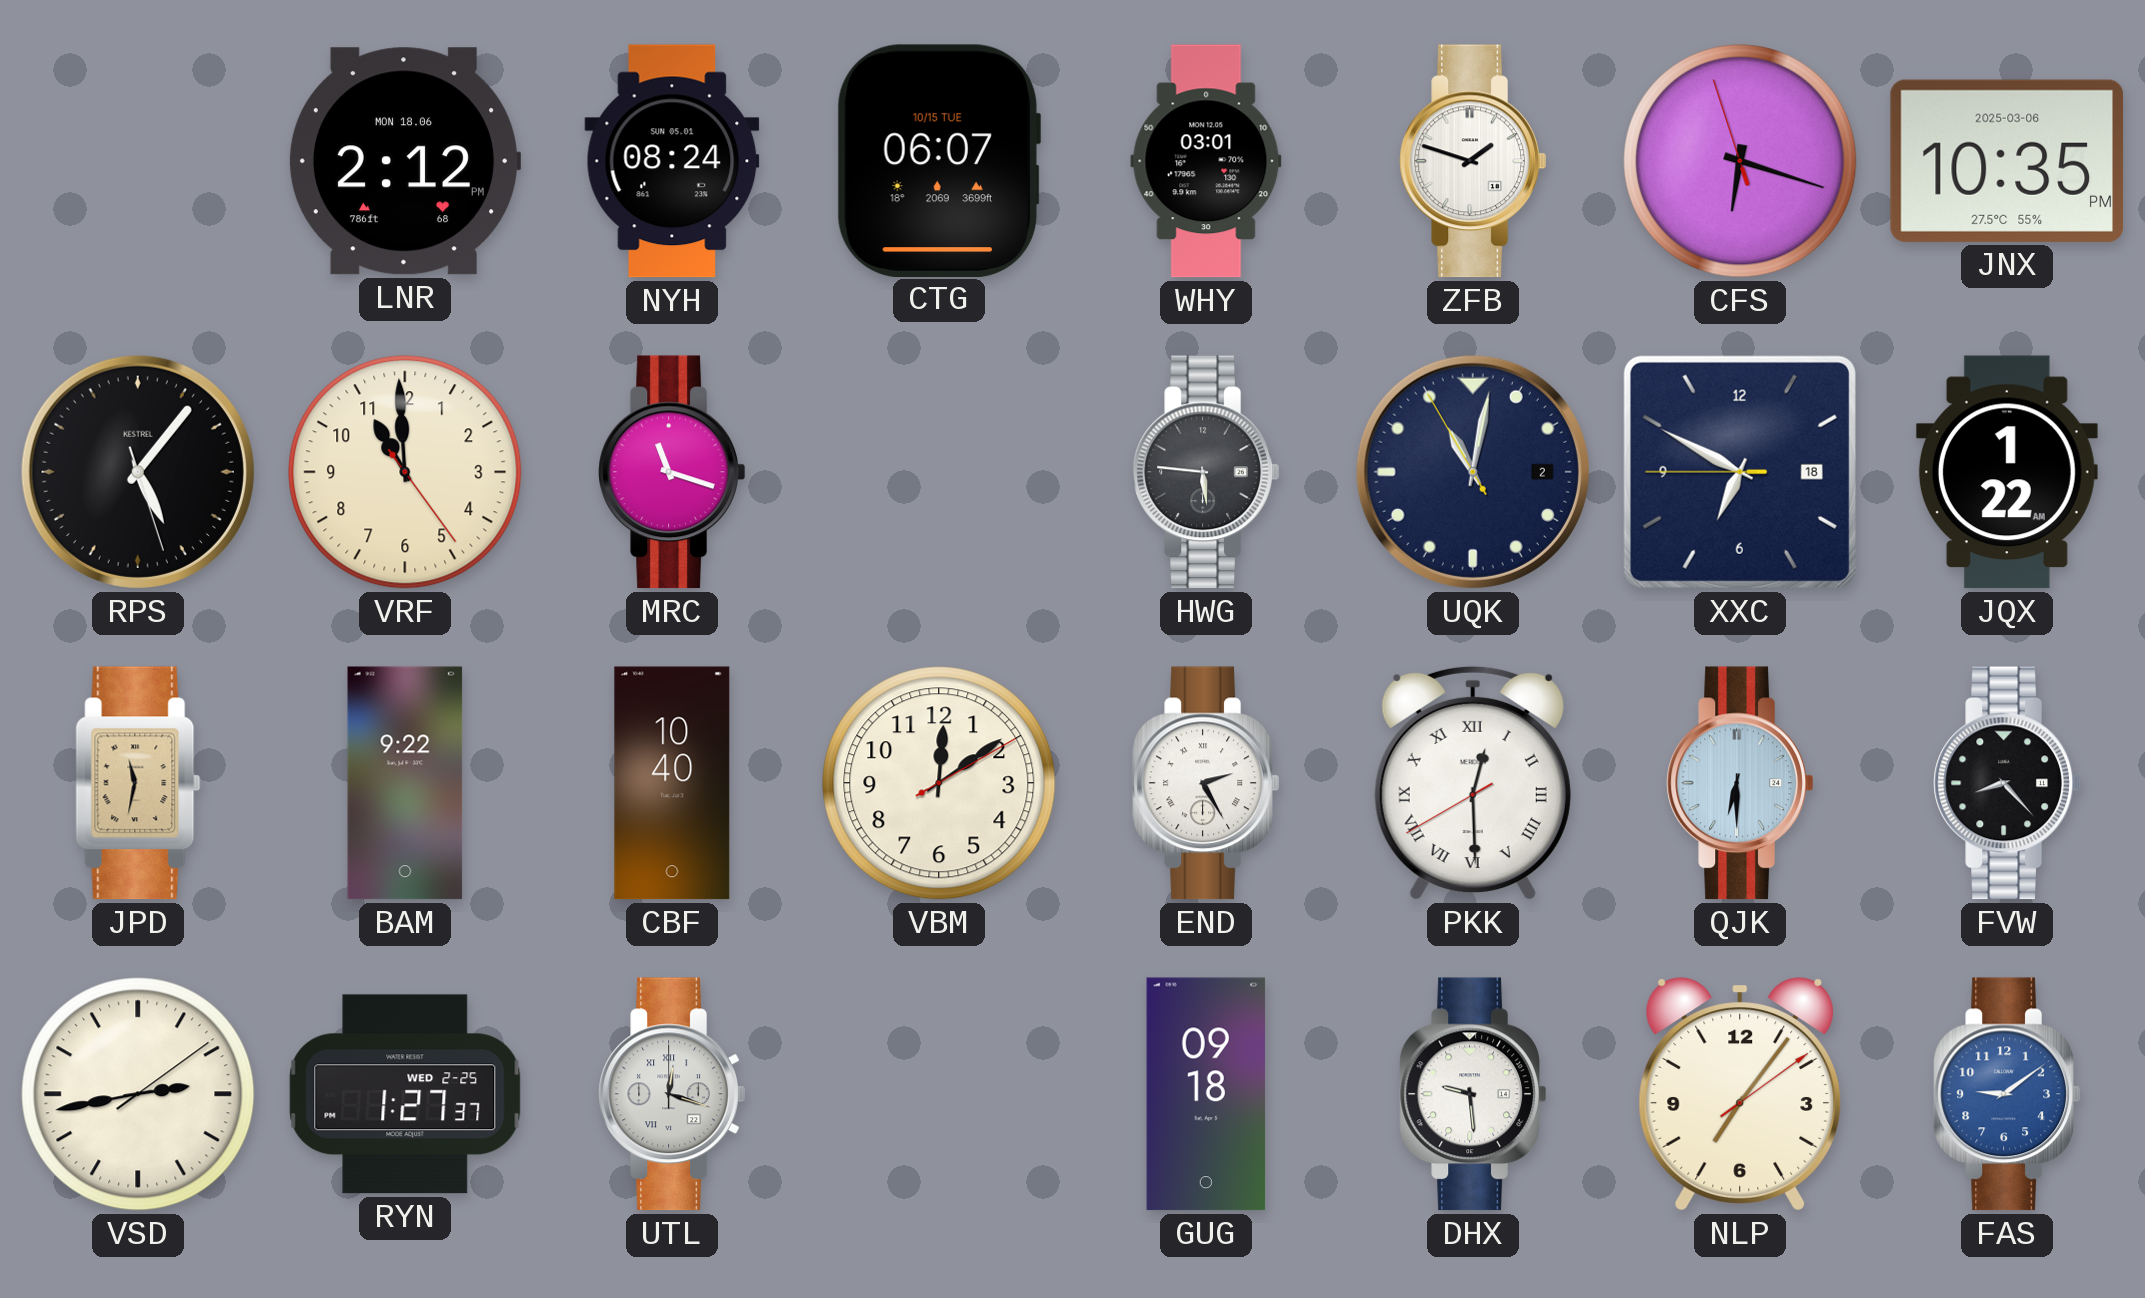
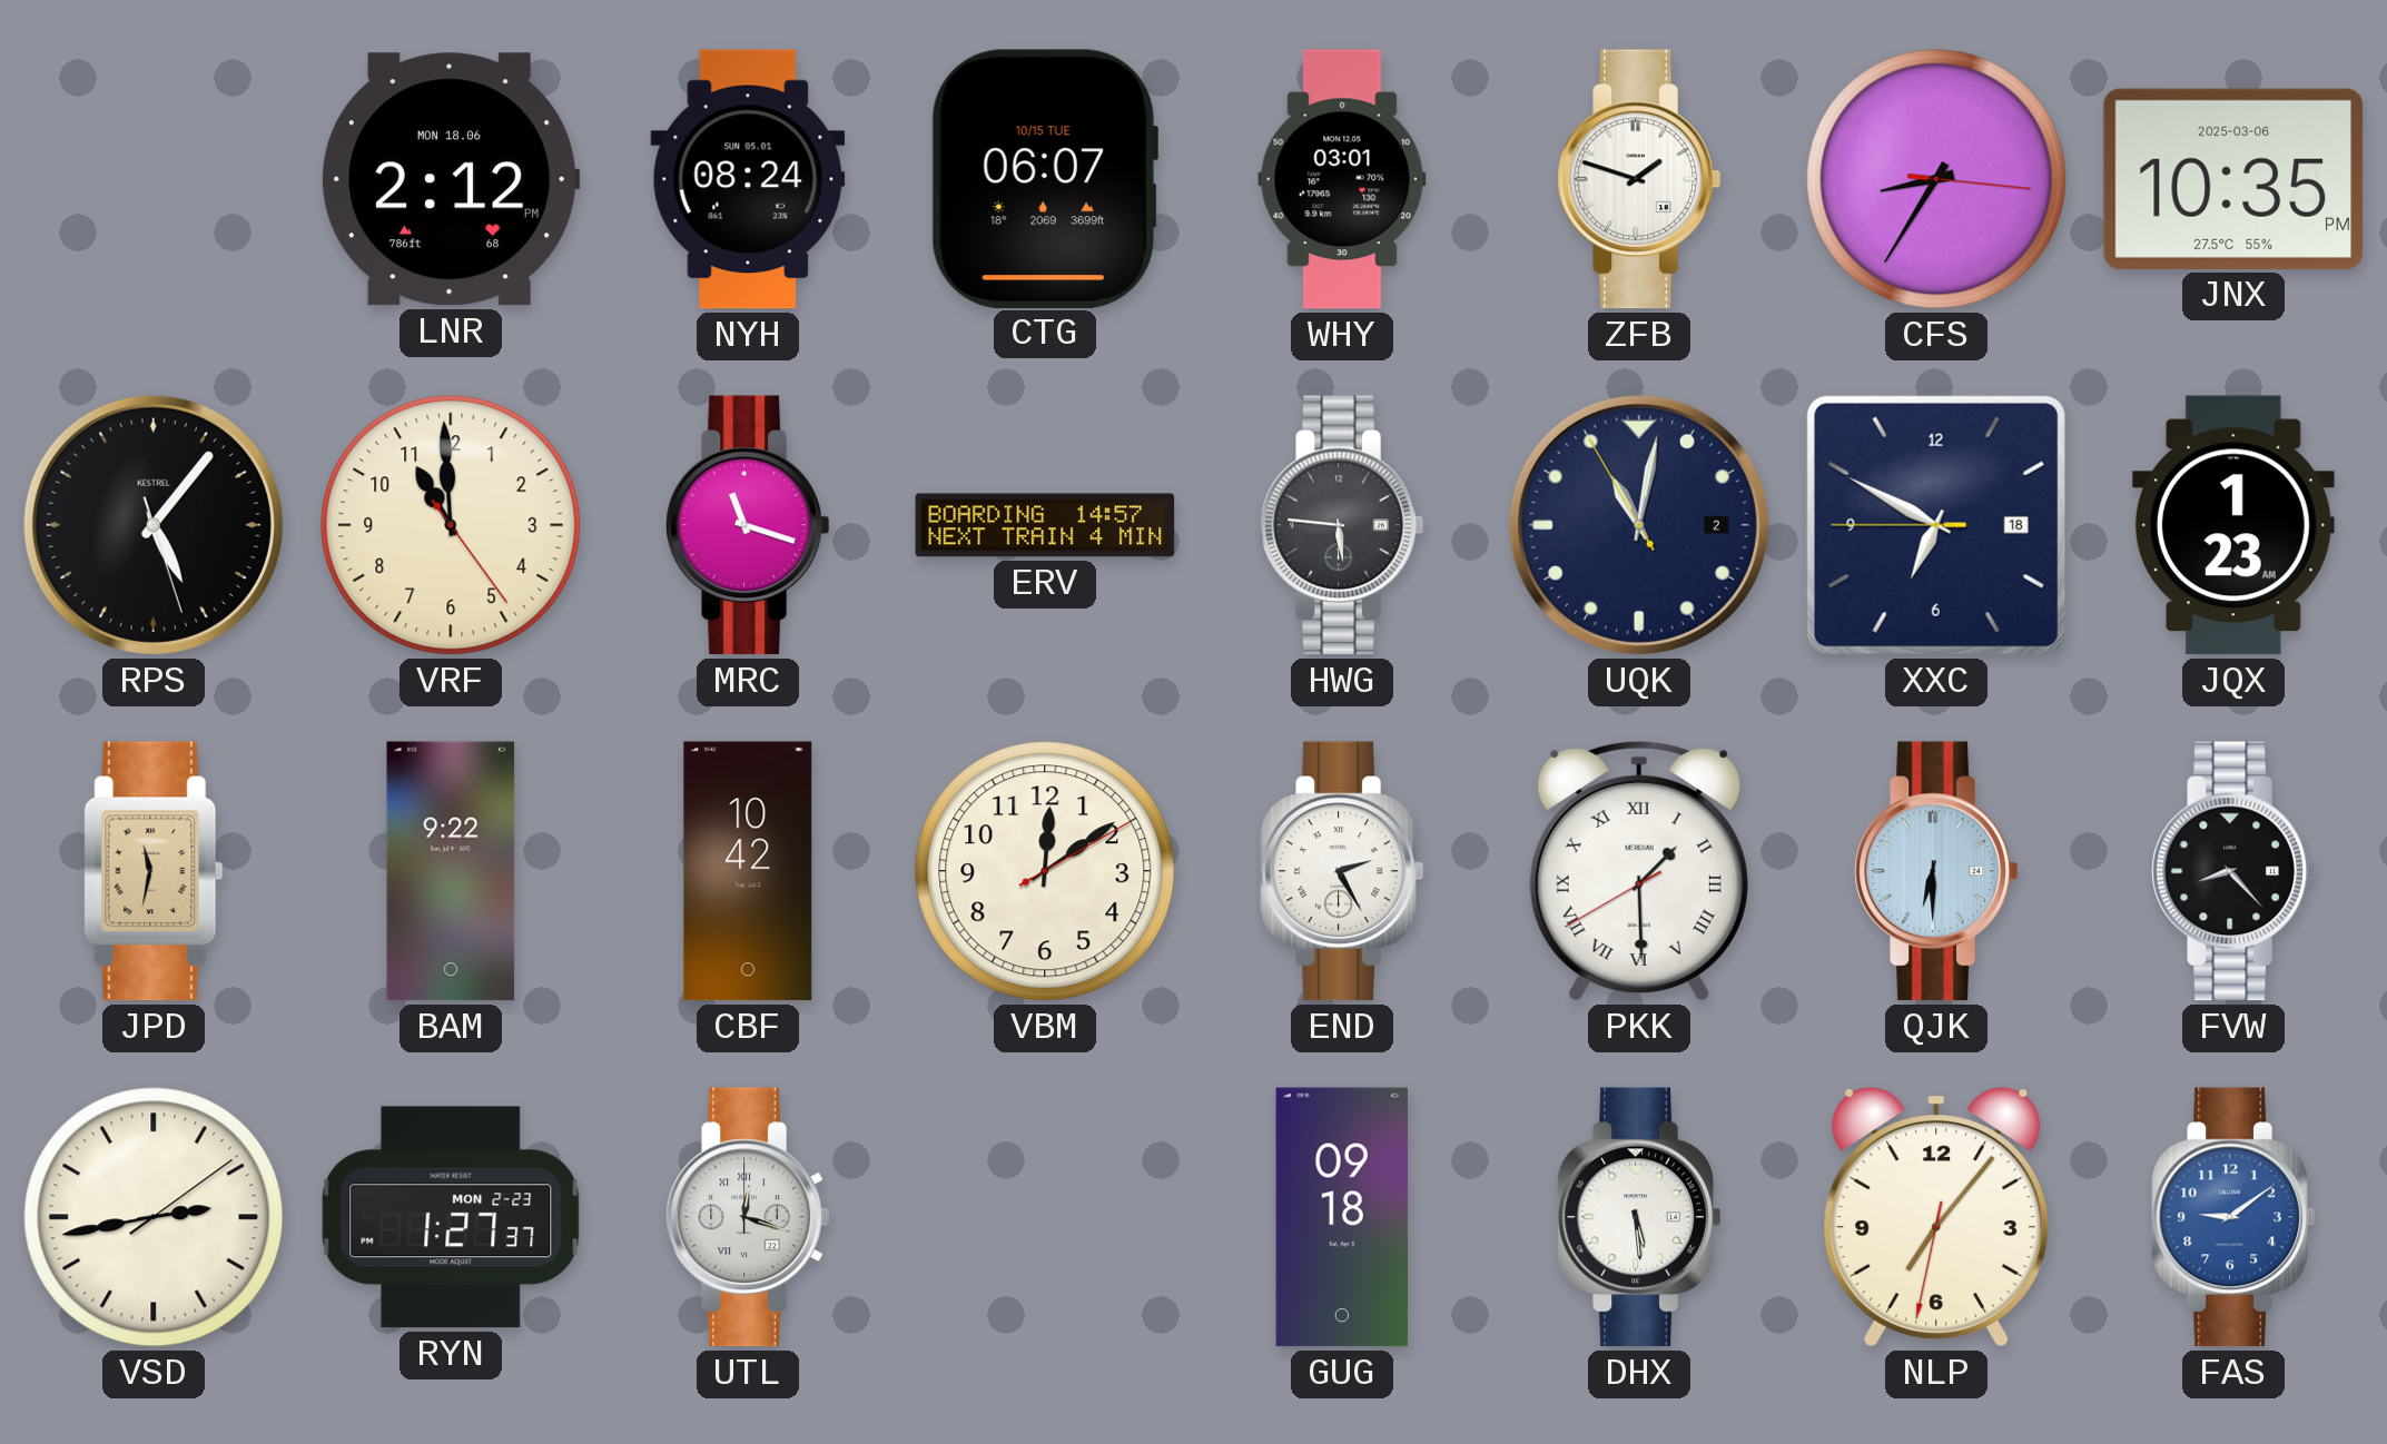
CFS: 6:17 -> 8:35
ERV: none -> 14:57
JQX: 1:22 -> 1:23
CBF: 10:40 -> 10:42
PKK: 12:29 -> 1:29
RYN date: WED 2-25 -> MON 2-23
DHX: 9:29 -> 5:29
NLP: 7:06:09 -> 7:06:32
